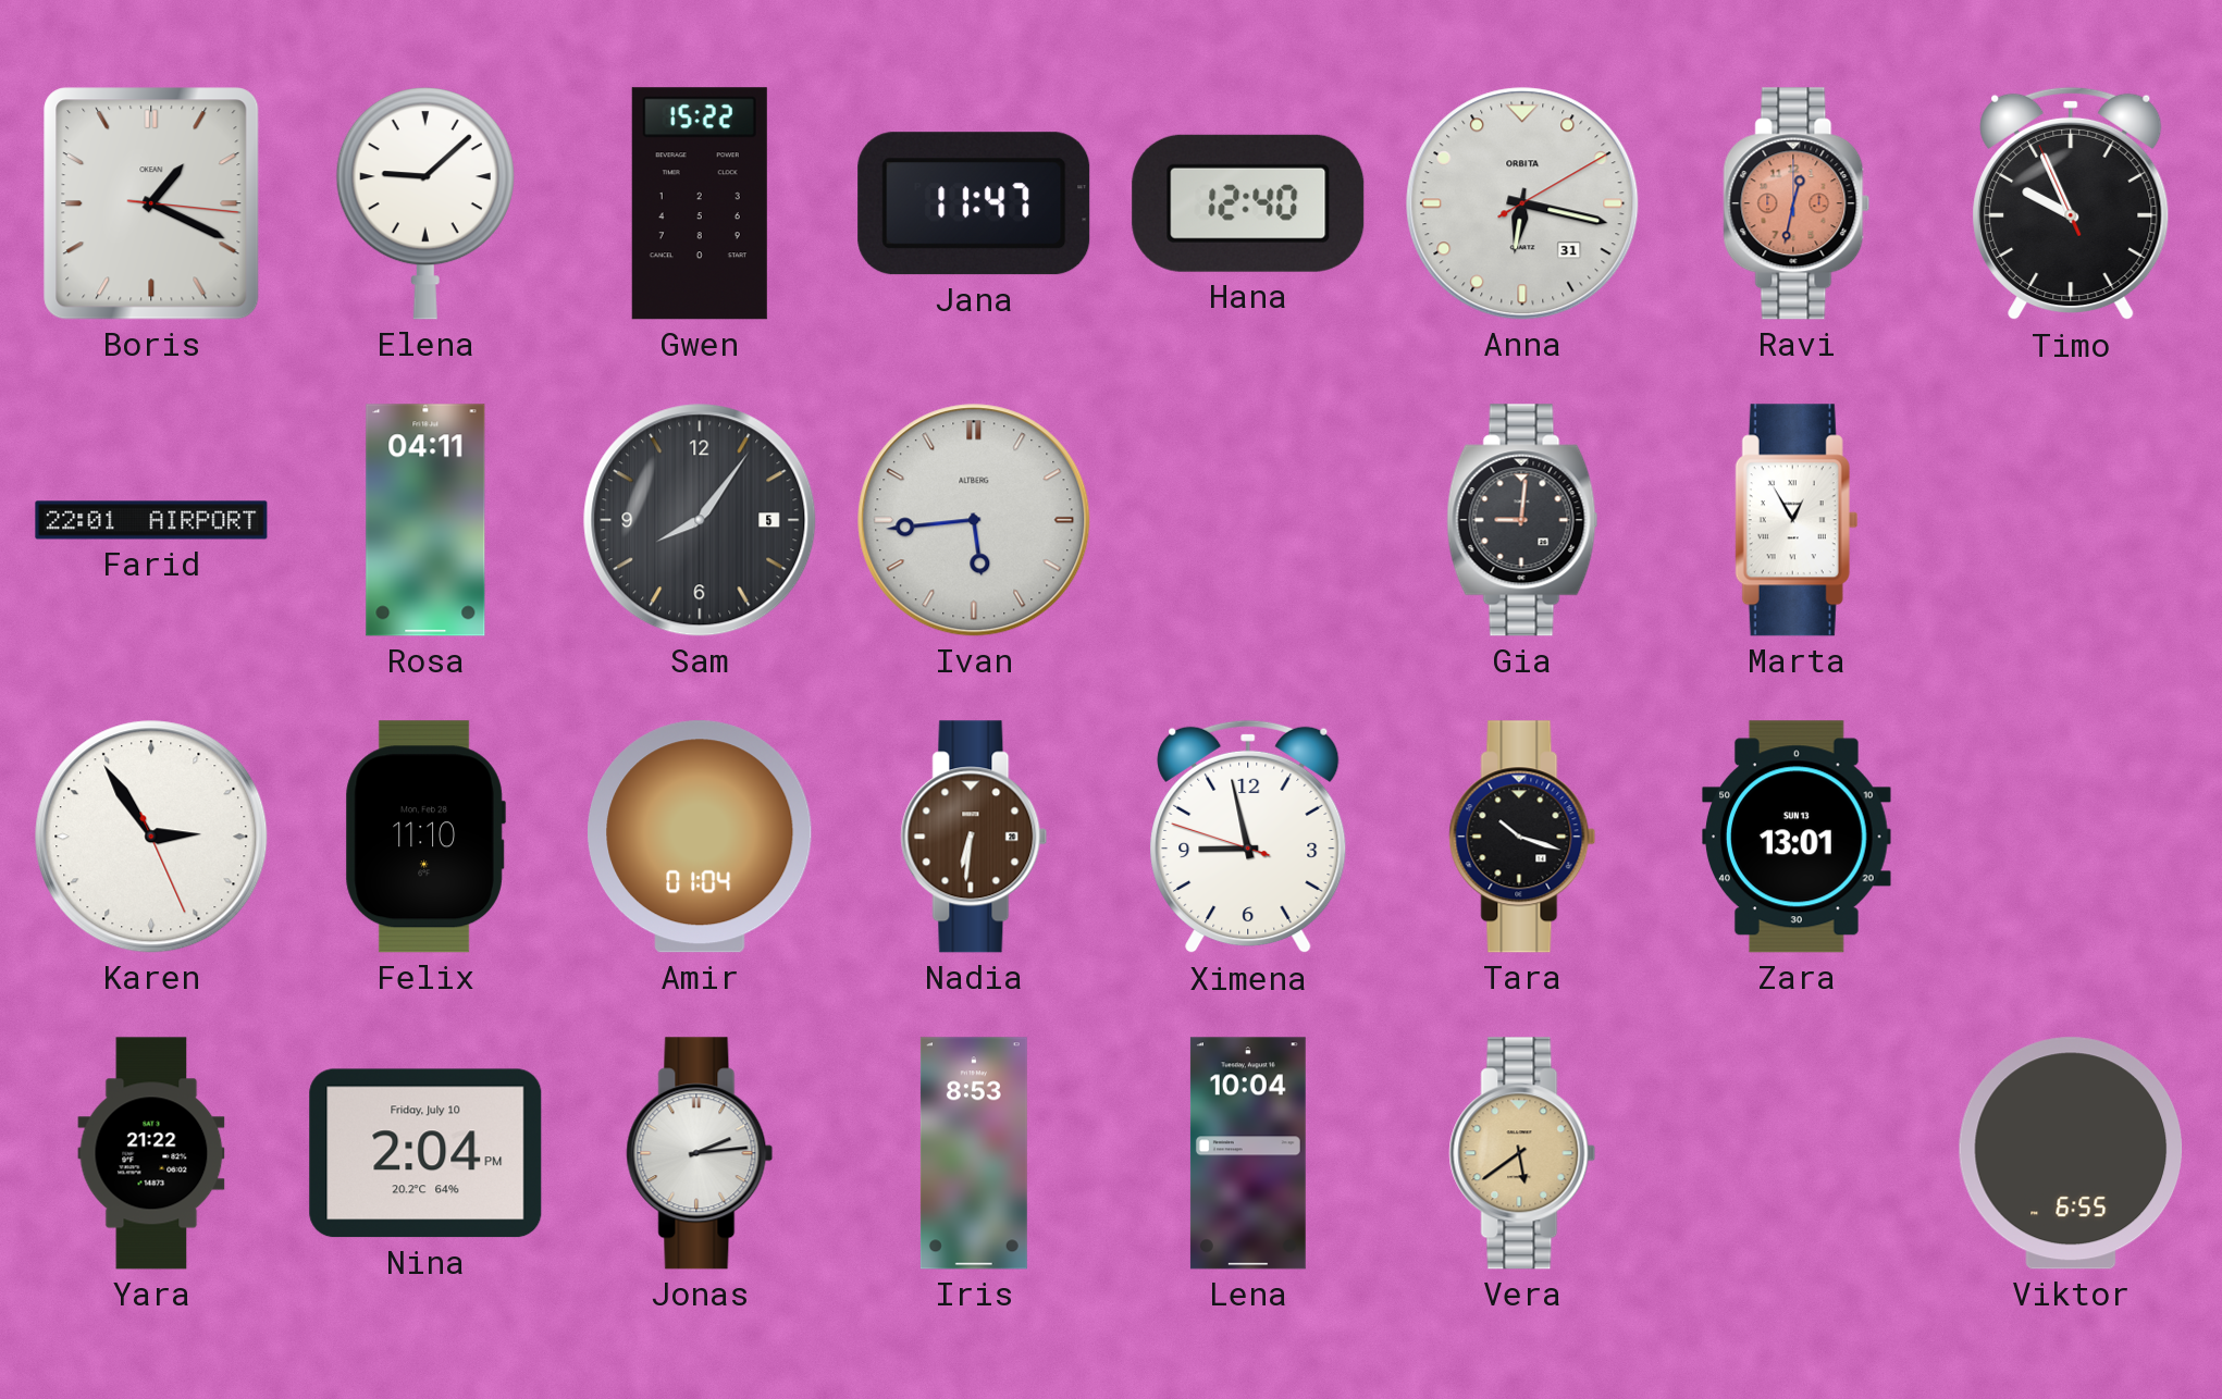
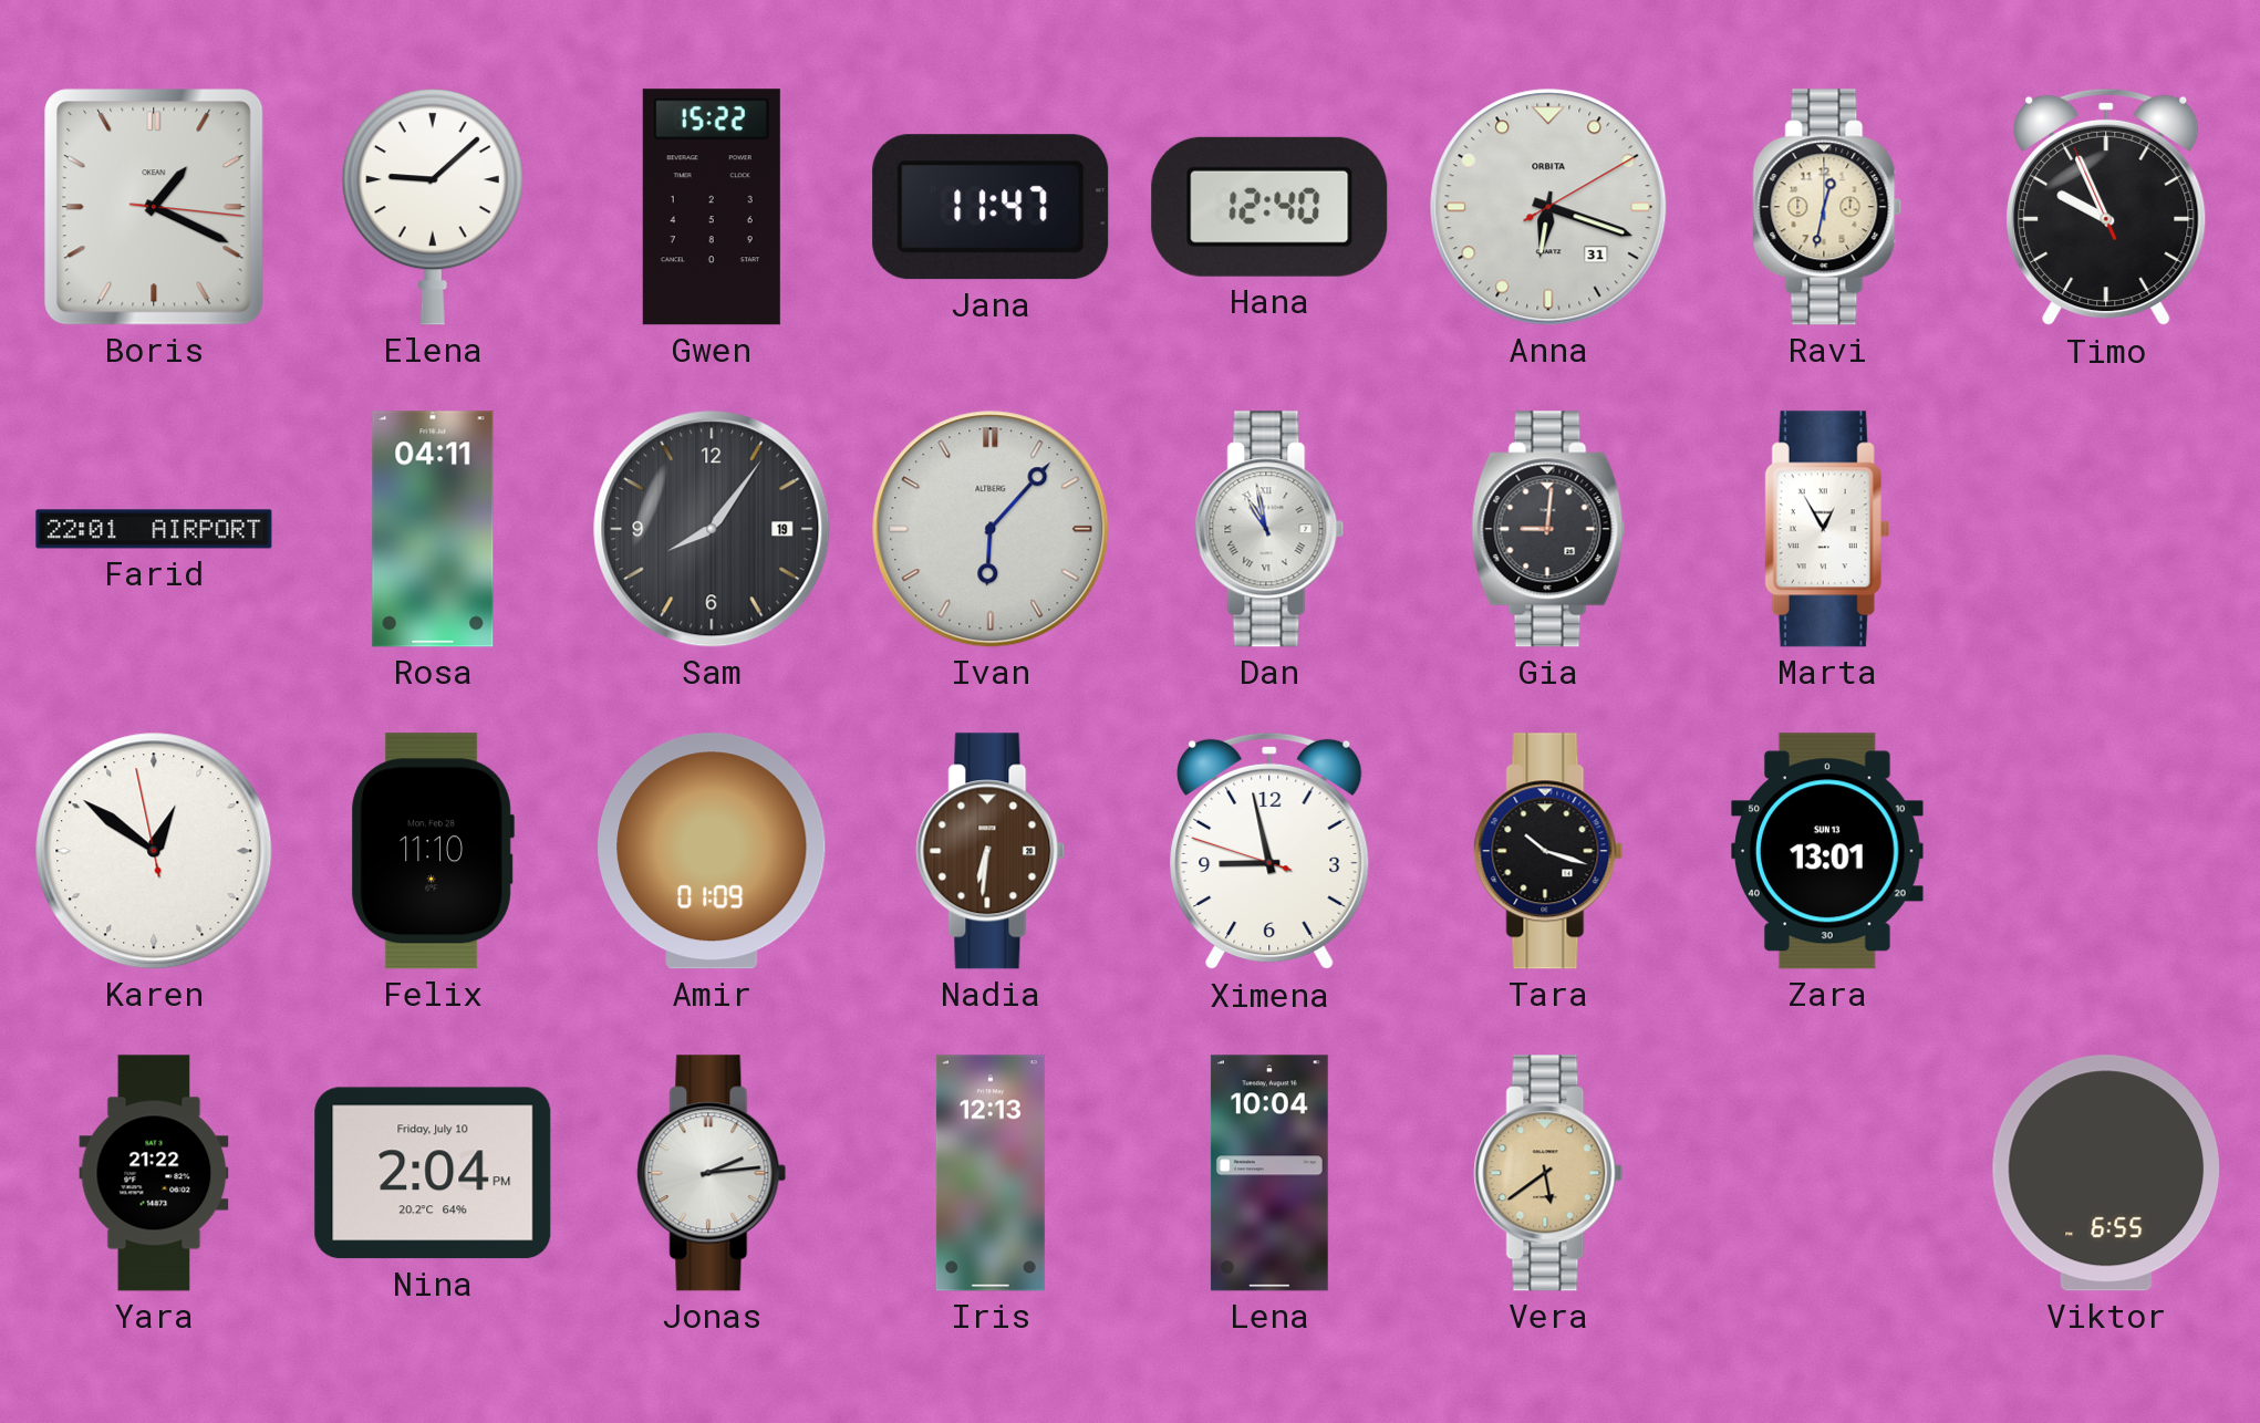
Anna: 6:17 -> 6:18
Ravi dial: salmon -> cream
Sam date: 5 -> 19
Ivan: 5:44 -> 6:07
Dan: none -> 10:58
Karen: 2:54 -> 12:50
Amir: 01:04 -> 01:09
Iris: 8:53 -> 12:13
